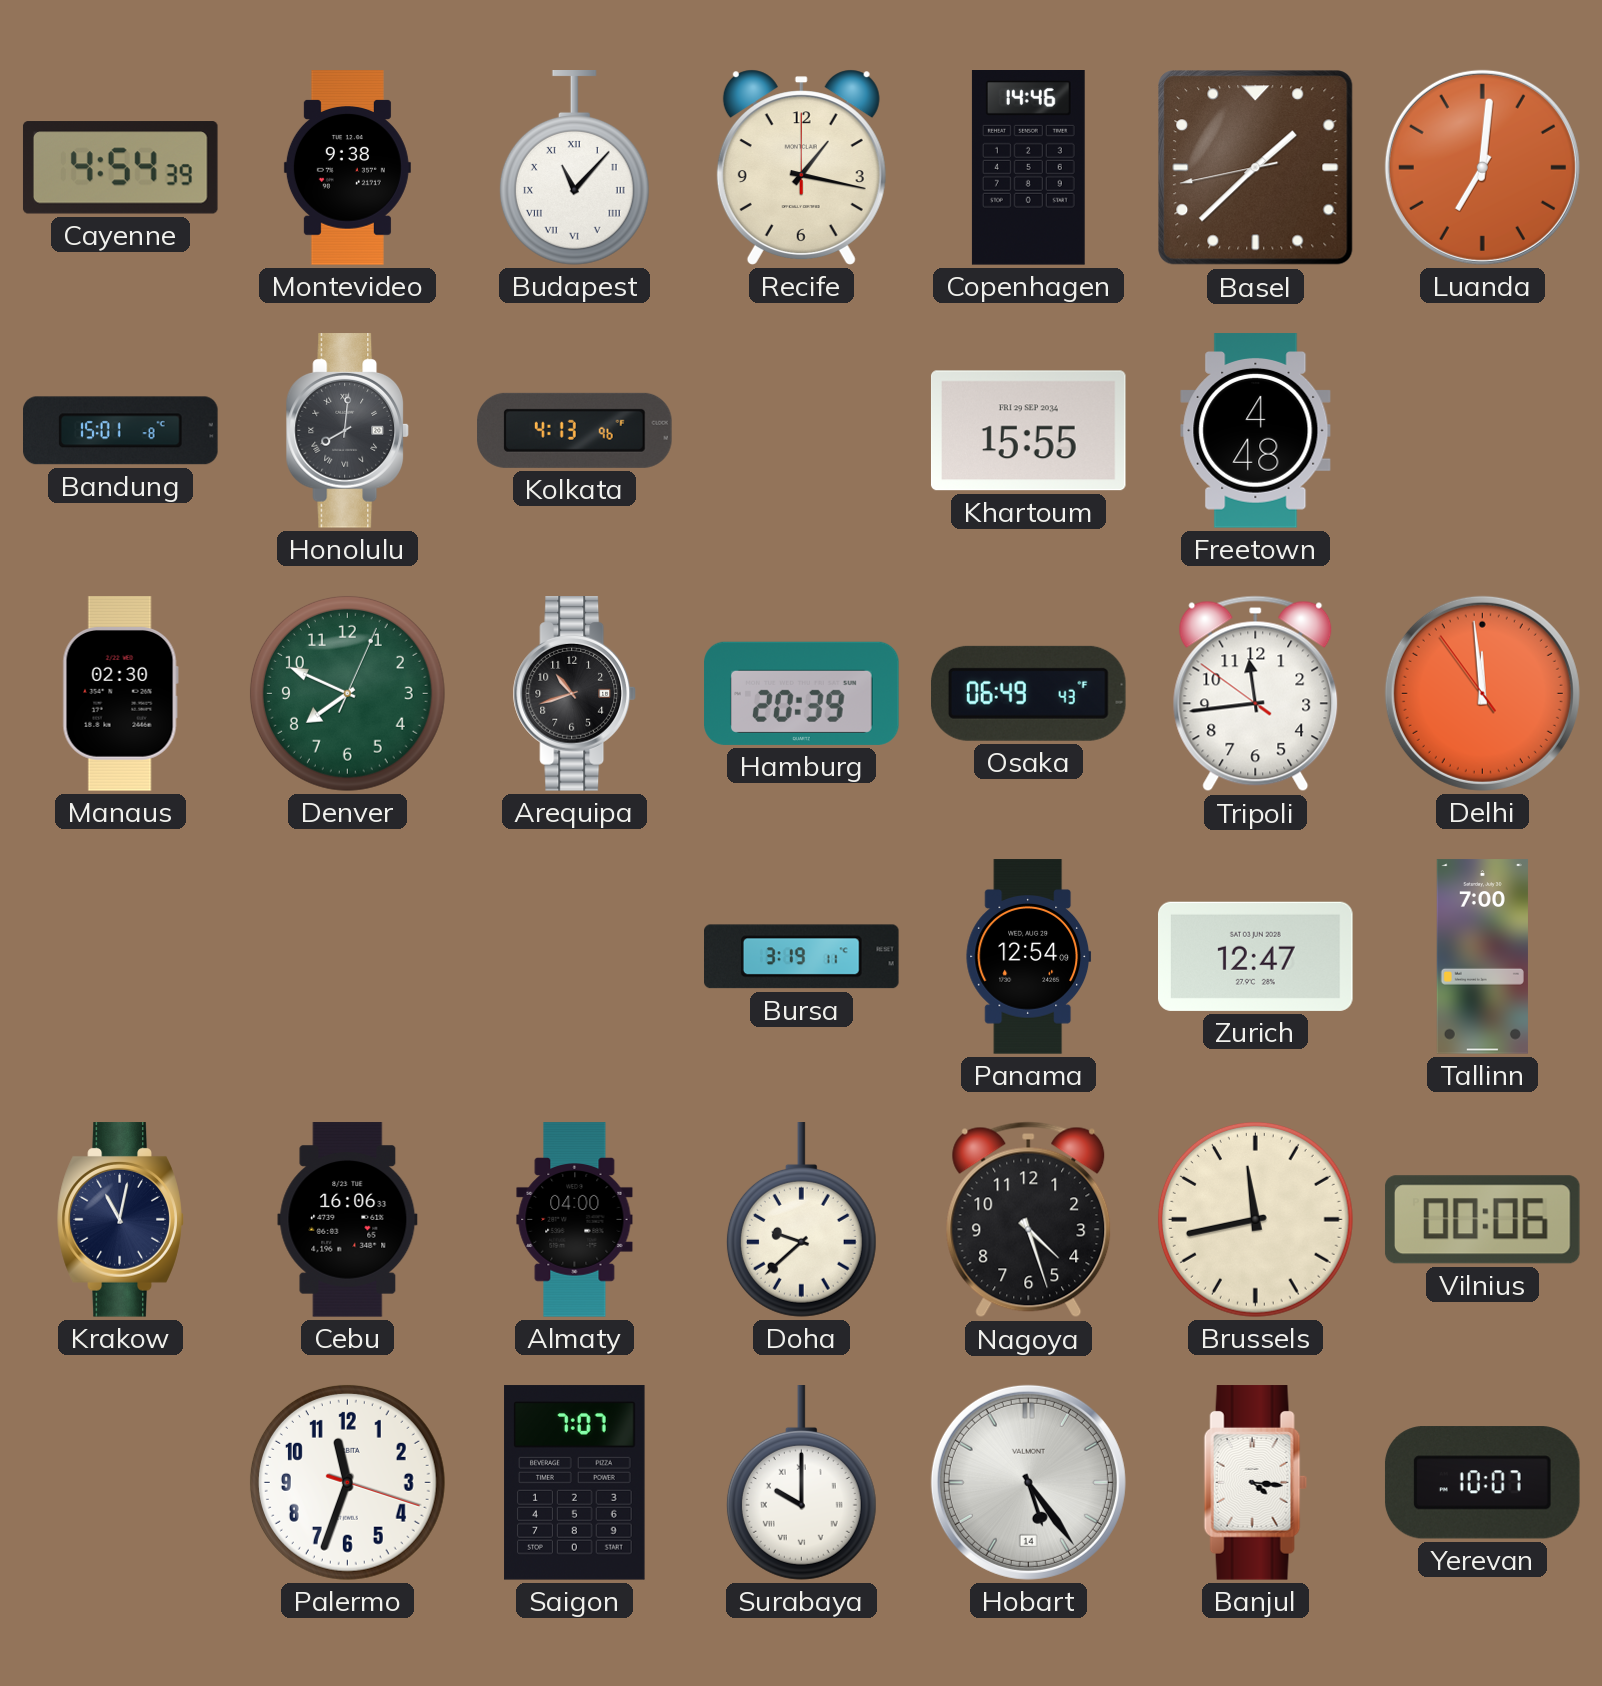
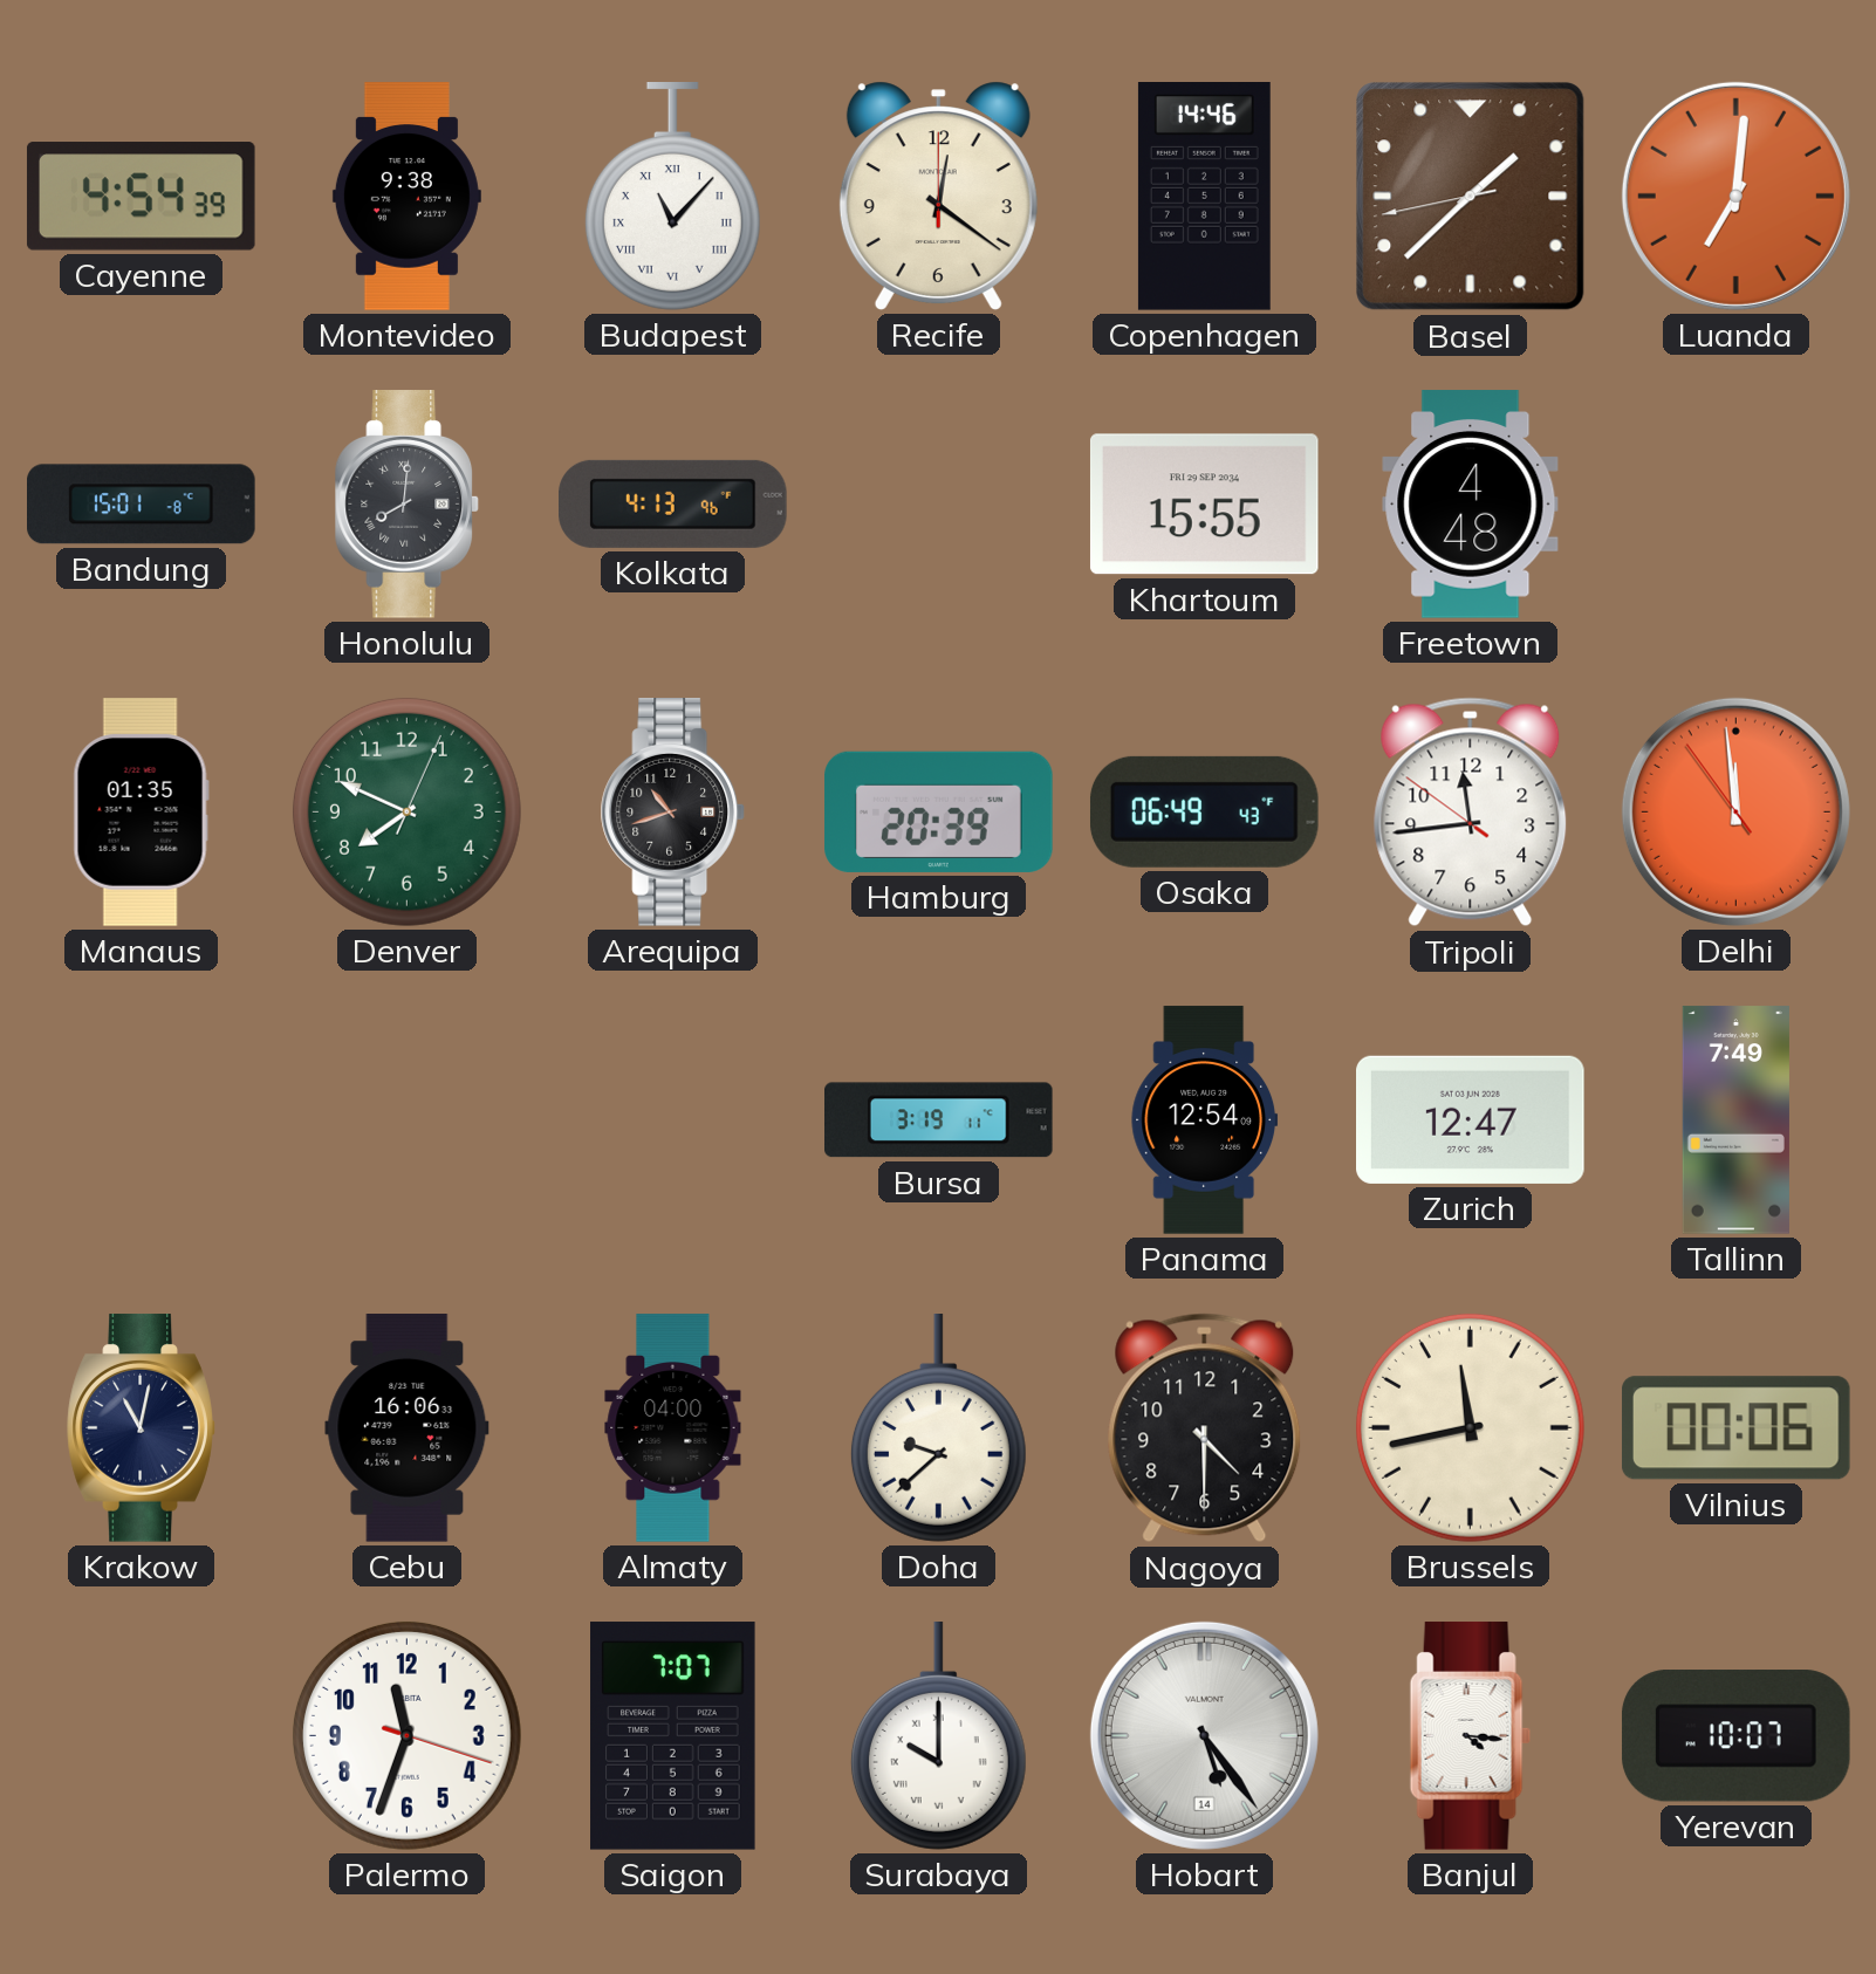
Recife: 1:17 -> 12:21
Manaus: 02:30 -> 01:35
Tallinn: 7:00 -> 7:49
Nagoya: 4:27 -> 4:30
